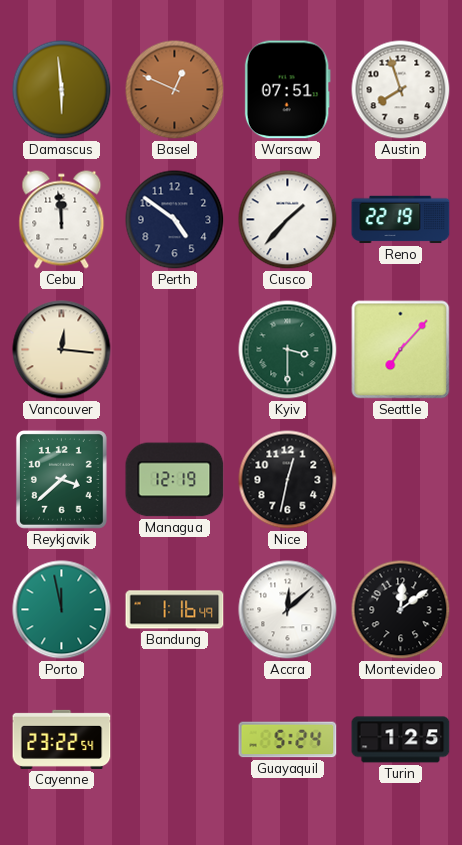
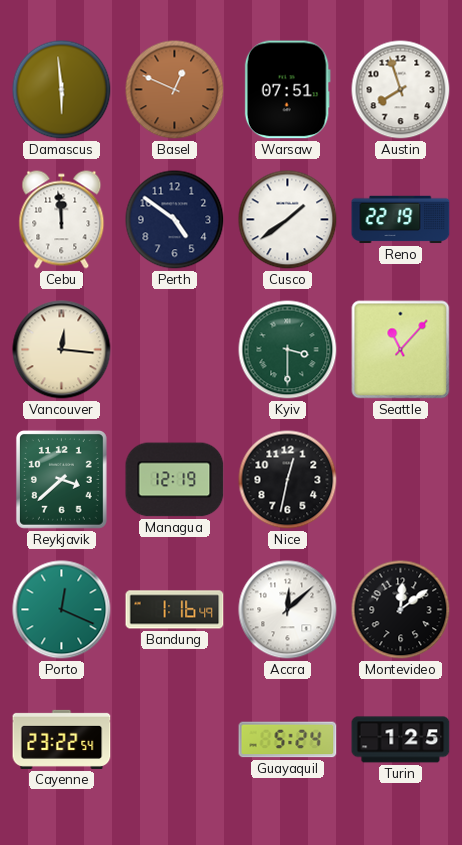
Cusco: 1:37 -> 1:39
Seattle: 7:07 -> 11:07
Porto: 11:58 -> 12:19
